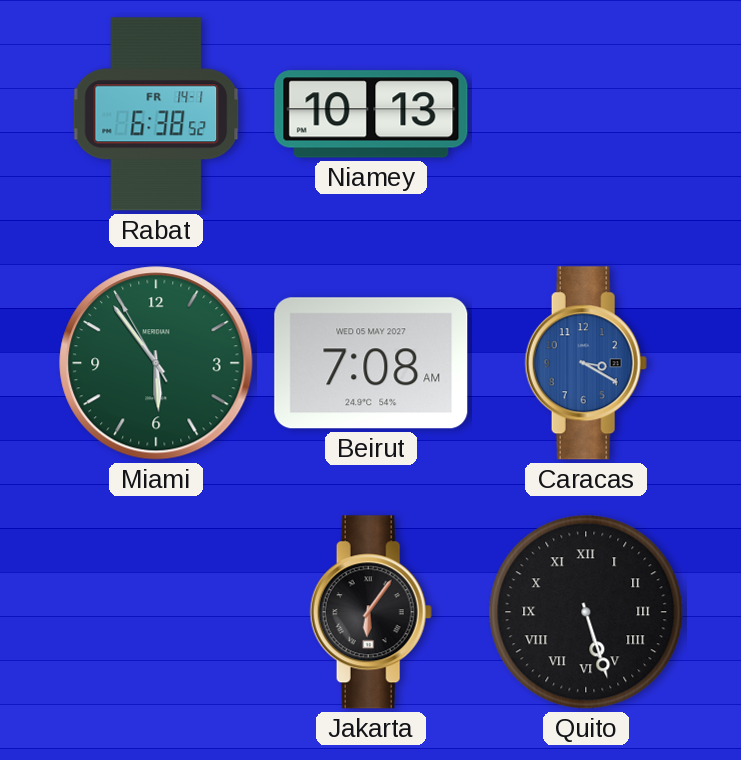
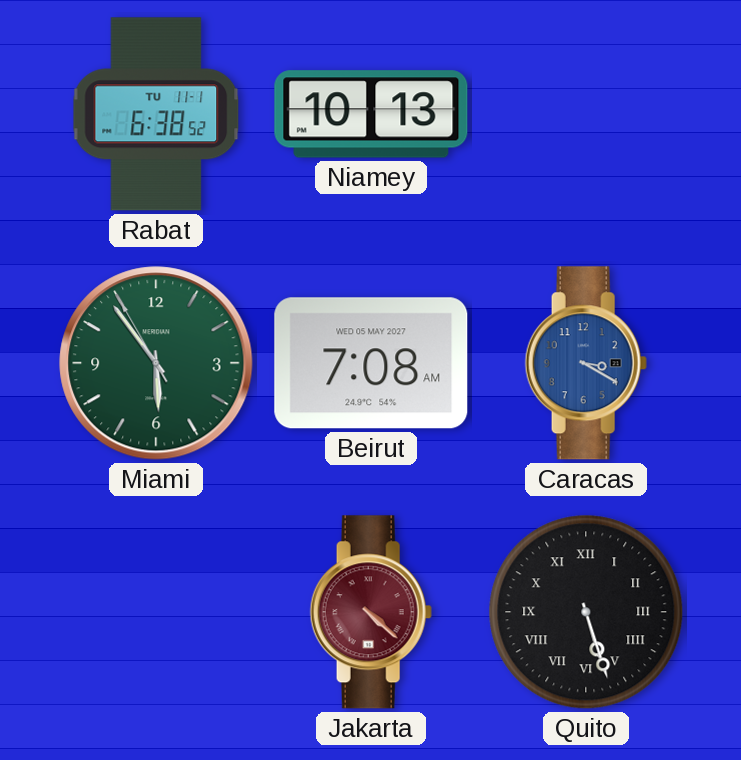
Rabat date: FR 14-1 -> TU 11-1
Jakarta: 6:06 -> 4:22
Jakarta dial: black -> burgundy
